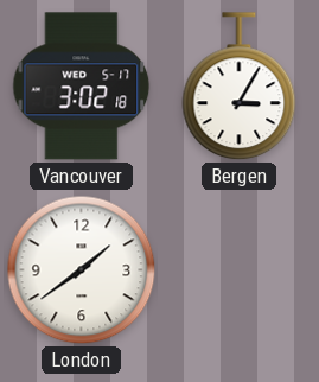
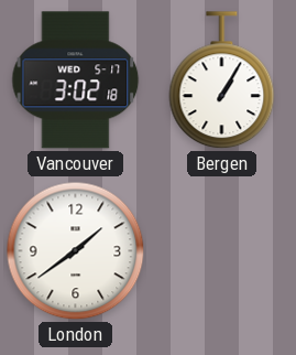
Bergen: 3:05 -> 1:05
